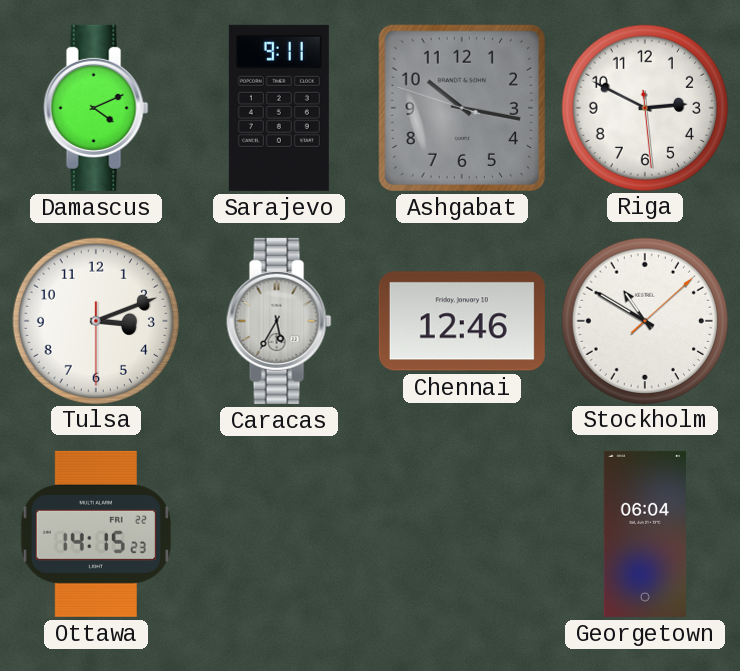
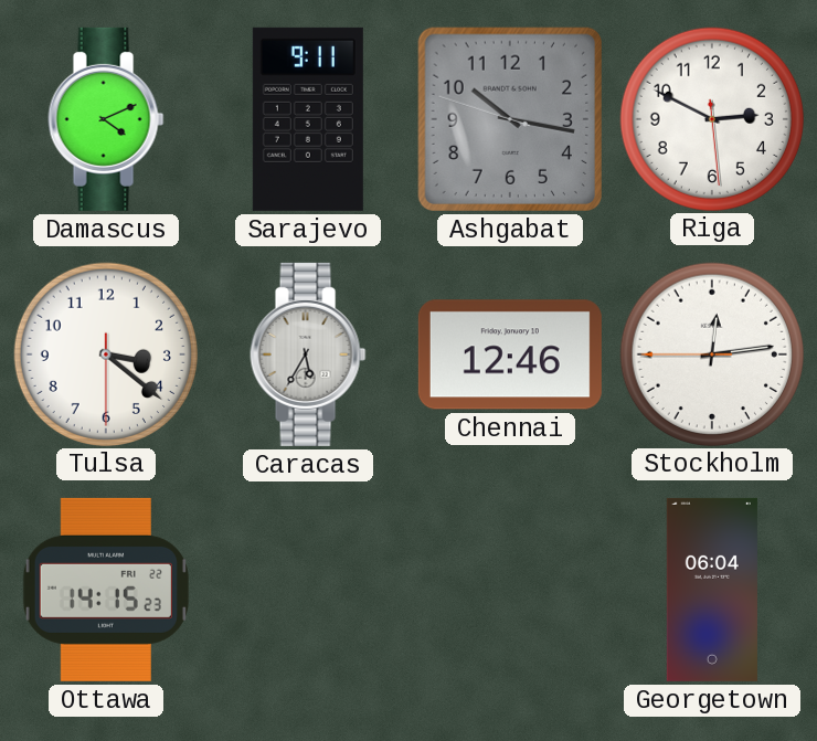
Tulsa: 3:11 -> 3:21
Stockholm: 10:50 -> 12:13
